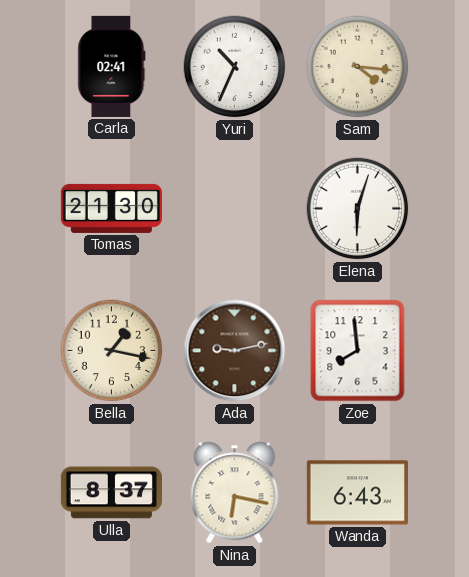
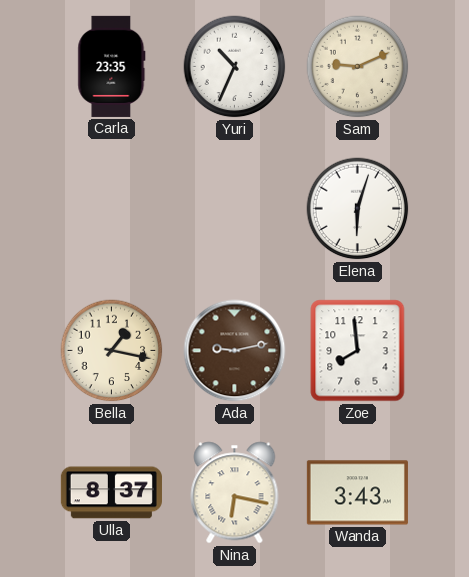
Carla: 02:41 -> 23:35
Sam: 4:16 -> 9:11
Tomas: 21:30 -> none
Wanda: 6:43 -> 3:43
